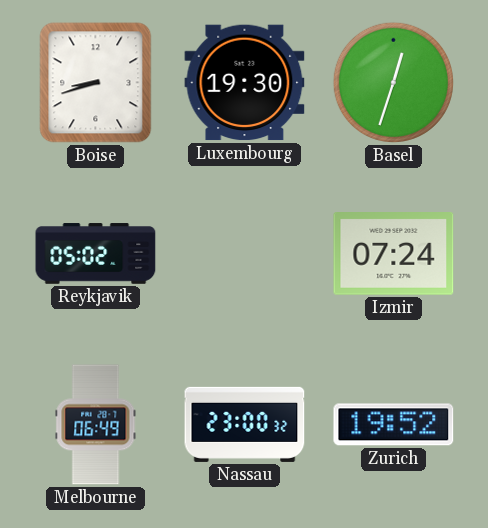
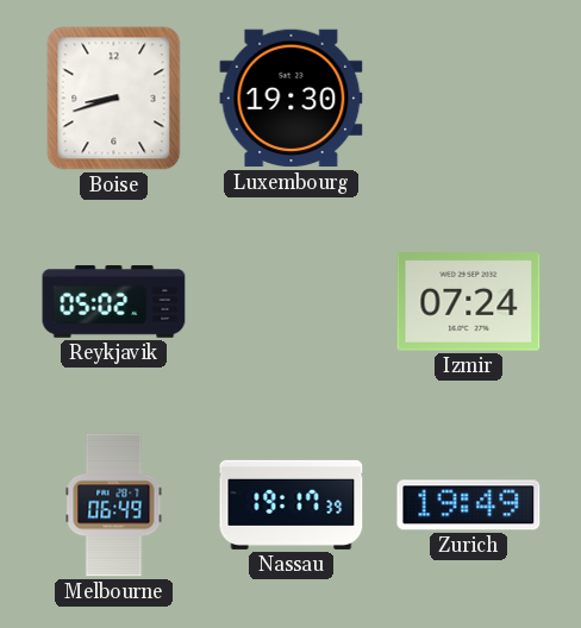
Basel: 12:33 -> none
Nassau: 23:00 -> 19:17
Zurich: 19:52 -> 19:49
